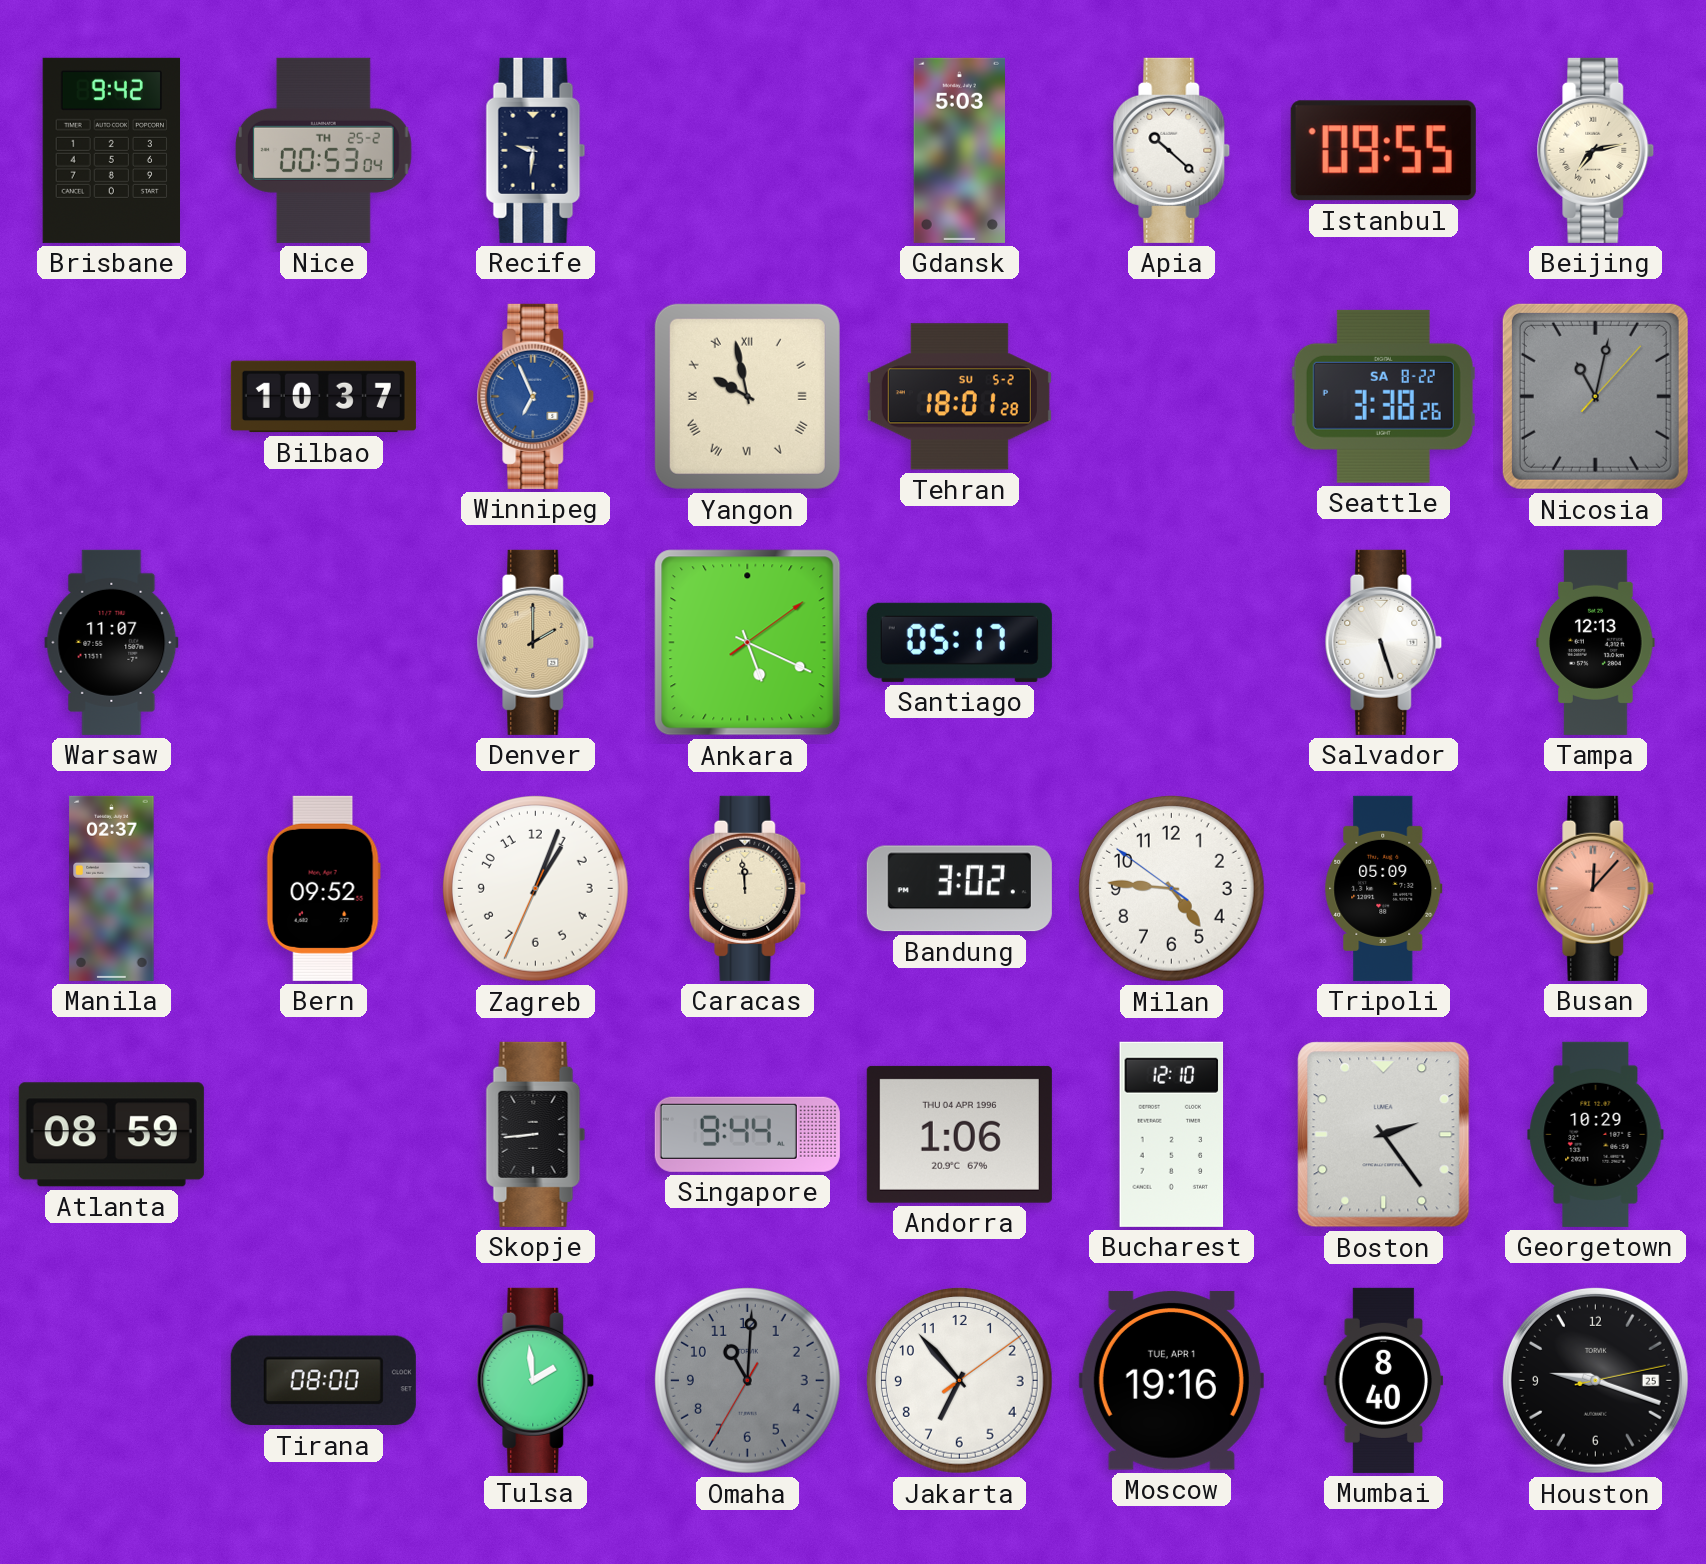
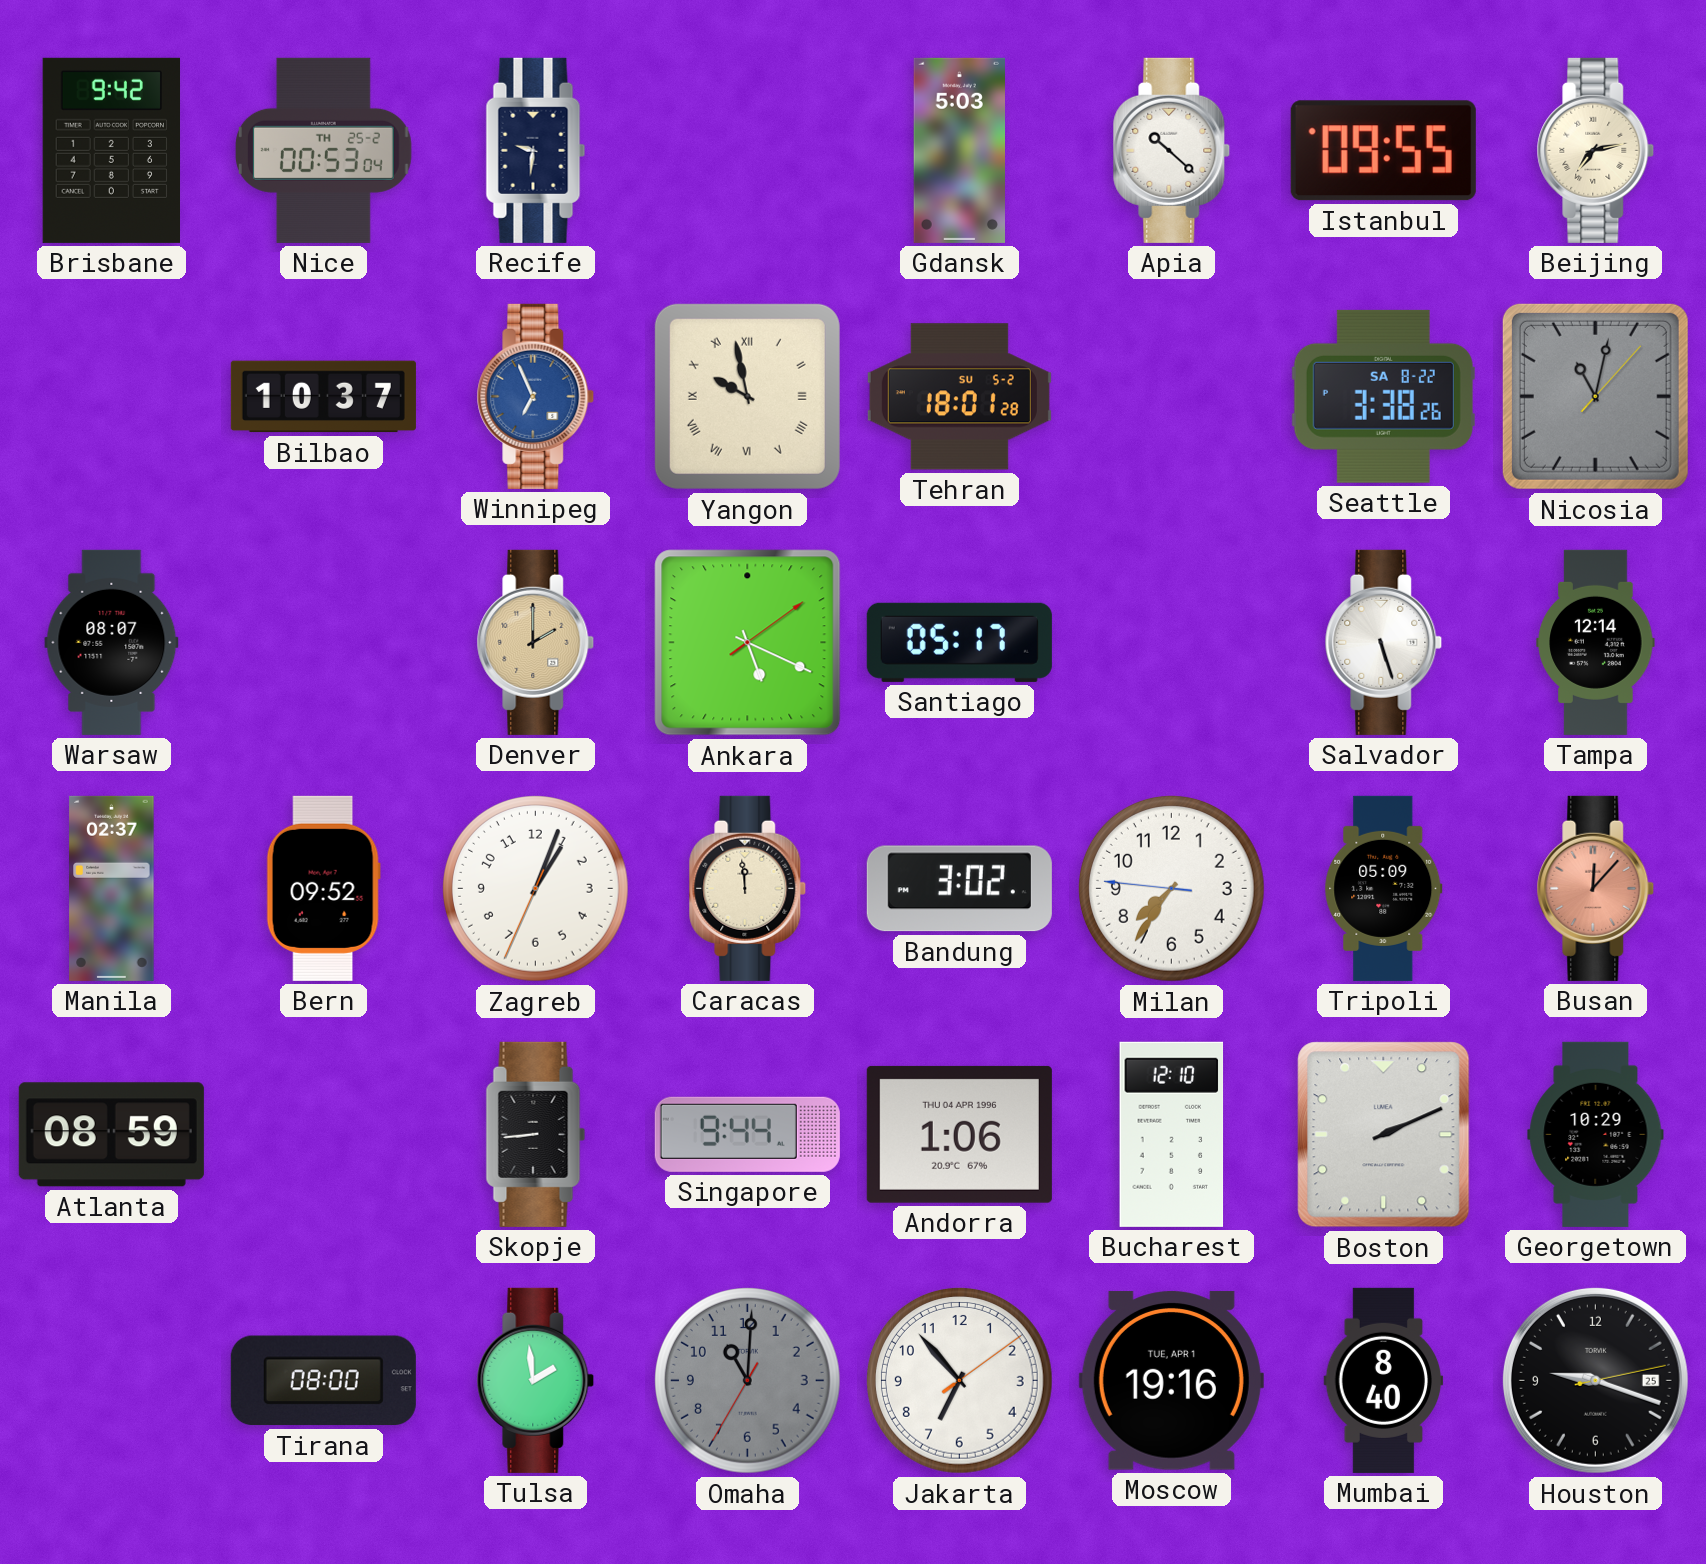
Warsaw: 11:07 -> 08:07
Tampa: 12:13 -> 12:14
Milan: 4:45 -> 7:35
Boston: 2:24 -> 2:11
